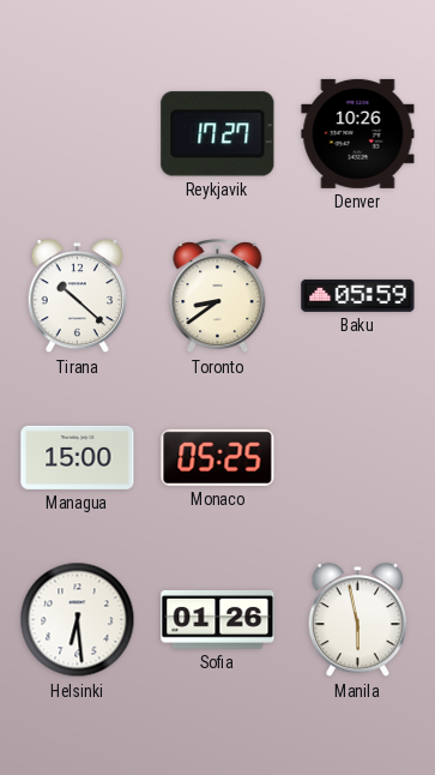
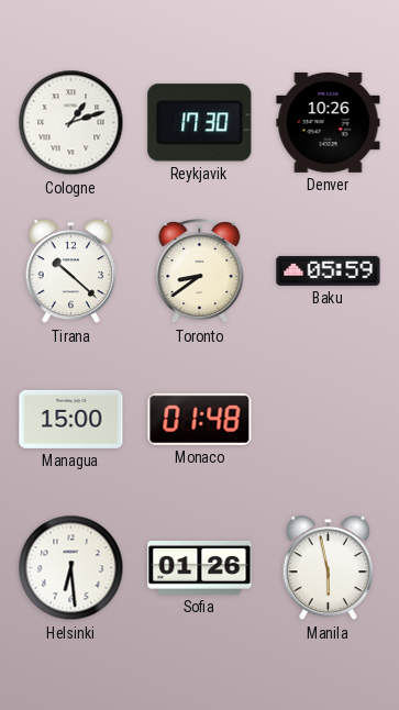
Cologne: none -> 1:12
Reykjavik: 17:27 -> 17:30
Monaco: 05:25 -> 01:48
